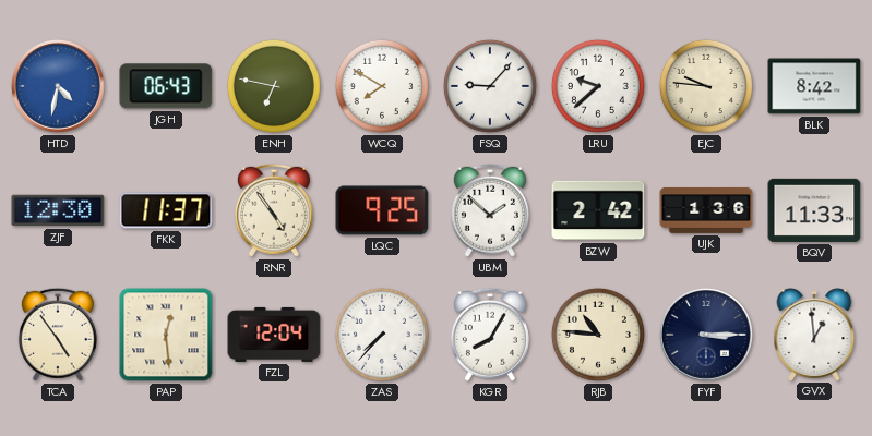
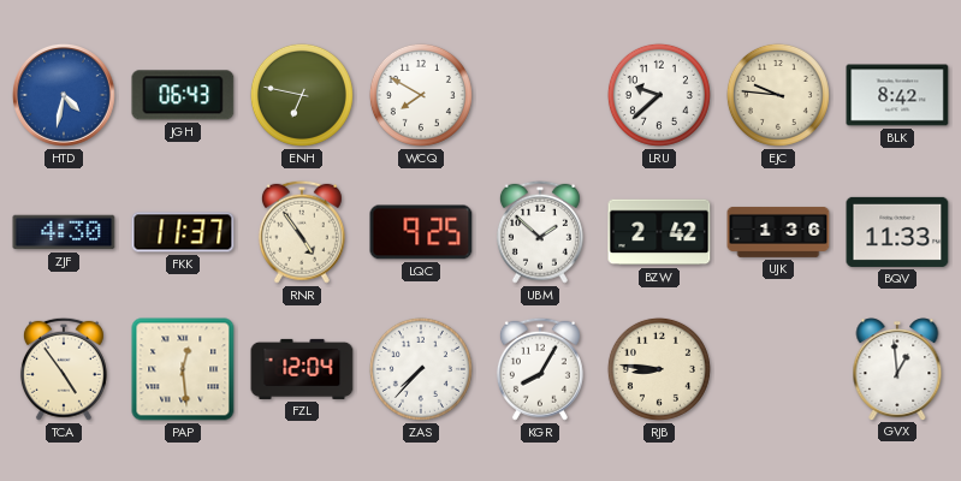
FSQ: 9:07 -> none
ZJF: 12:30 -> 4:30
RJB: 10:46 -> 8:46
FYF: 3:15 -> none
